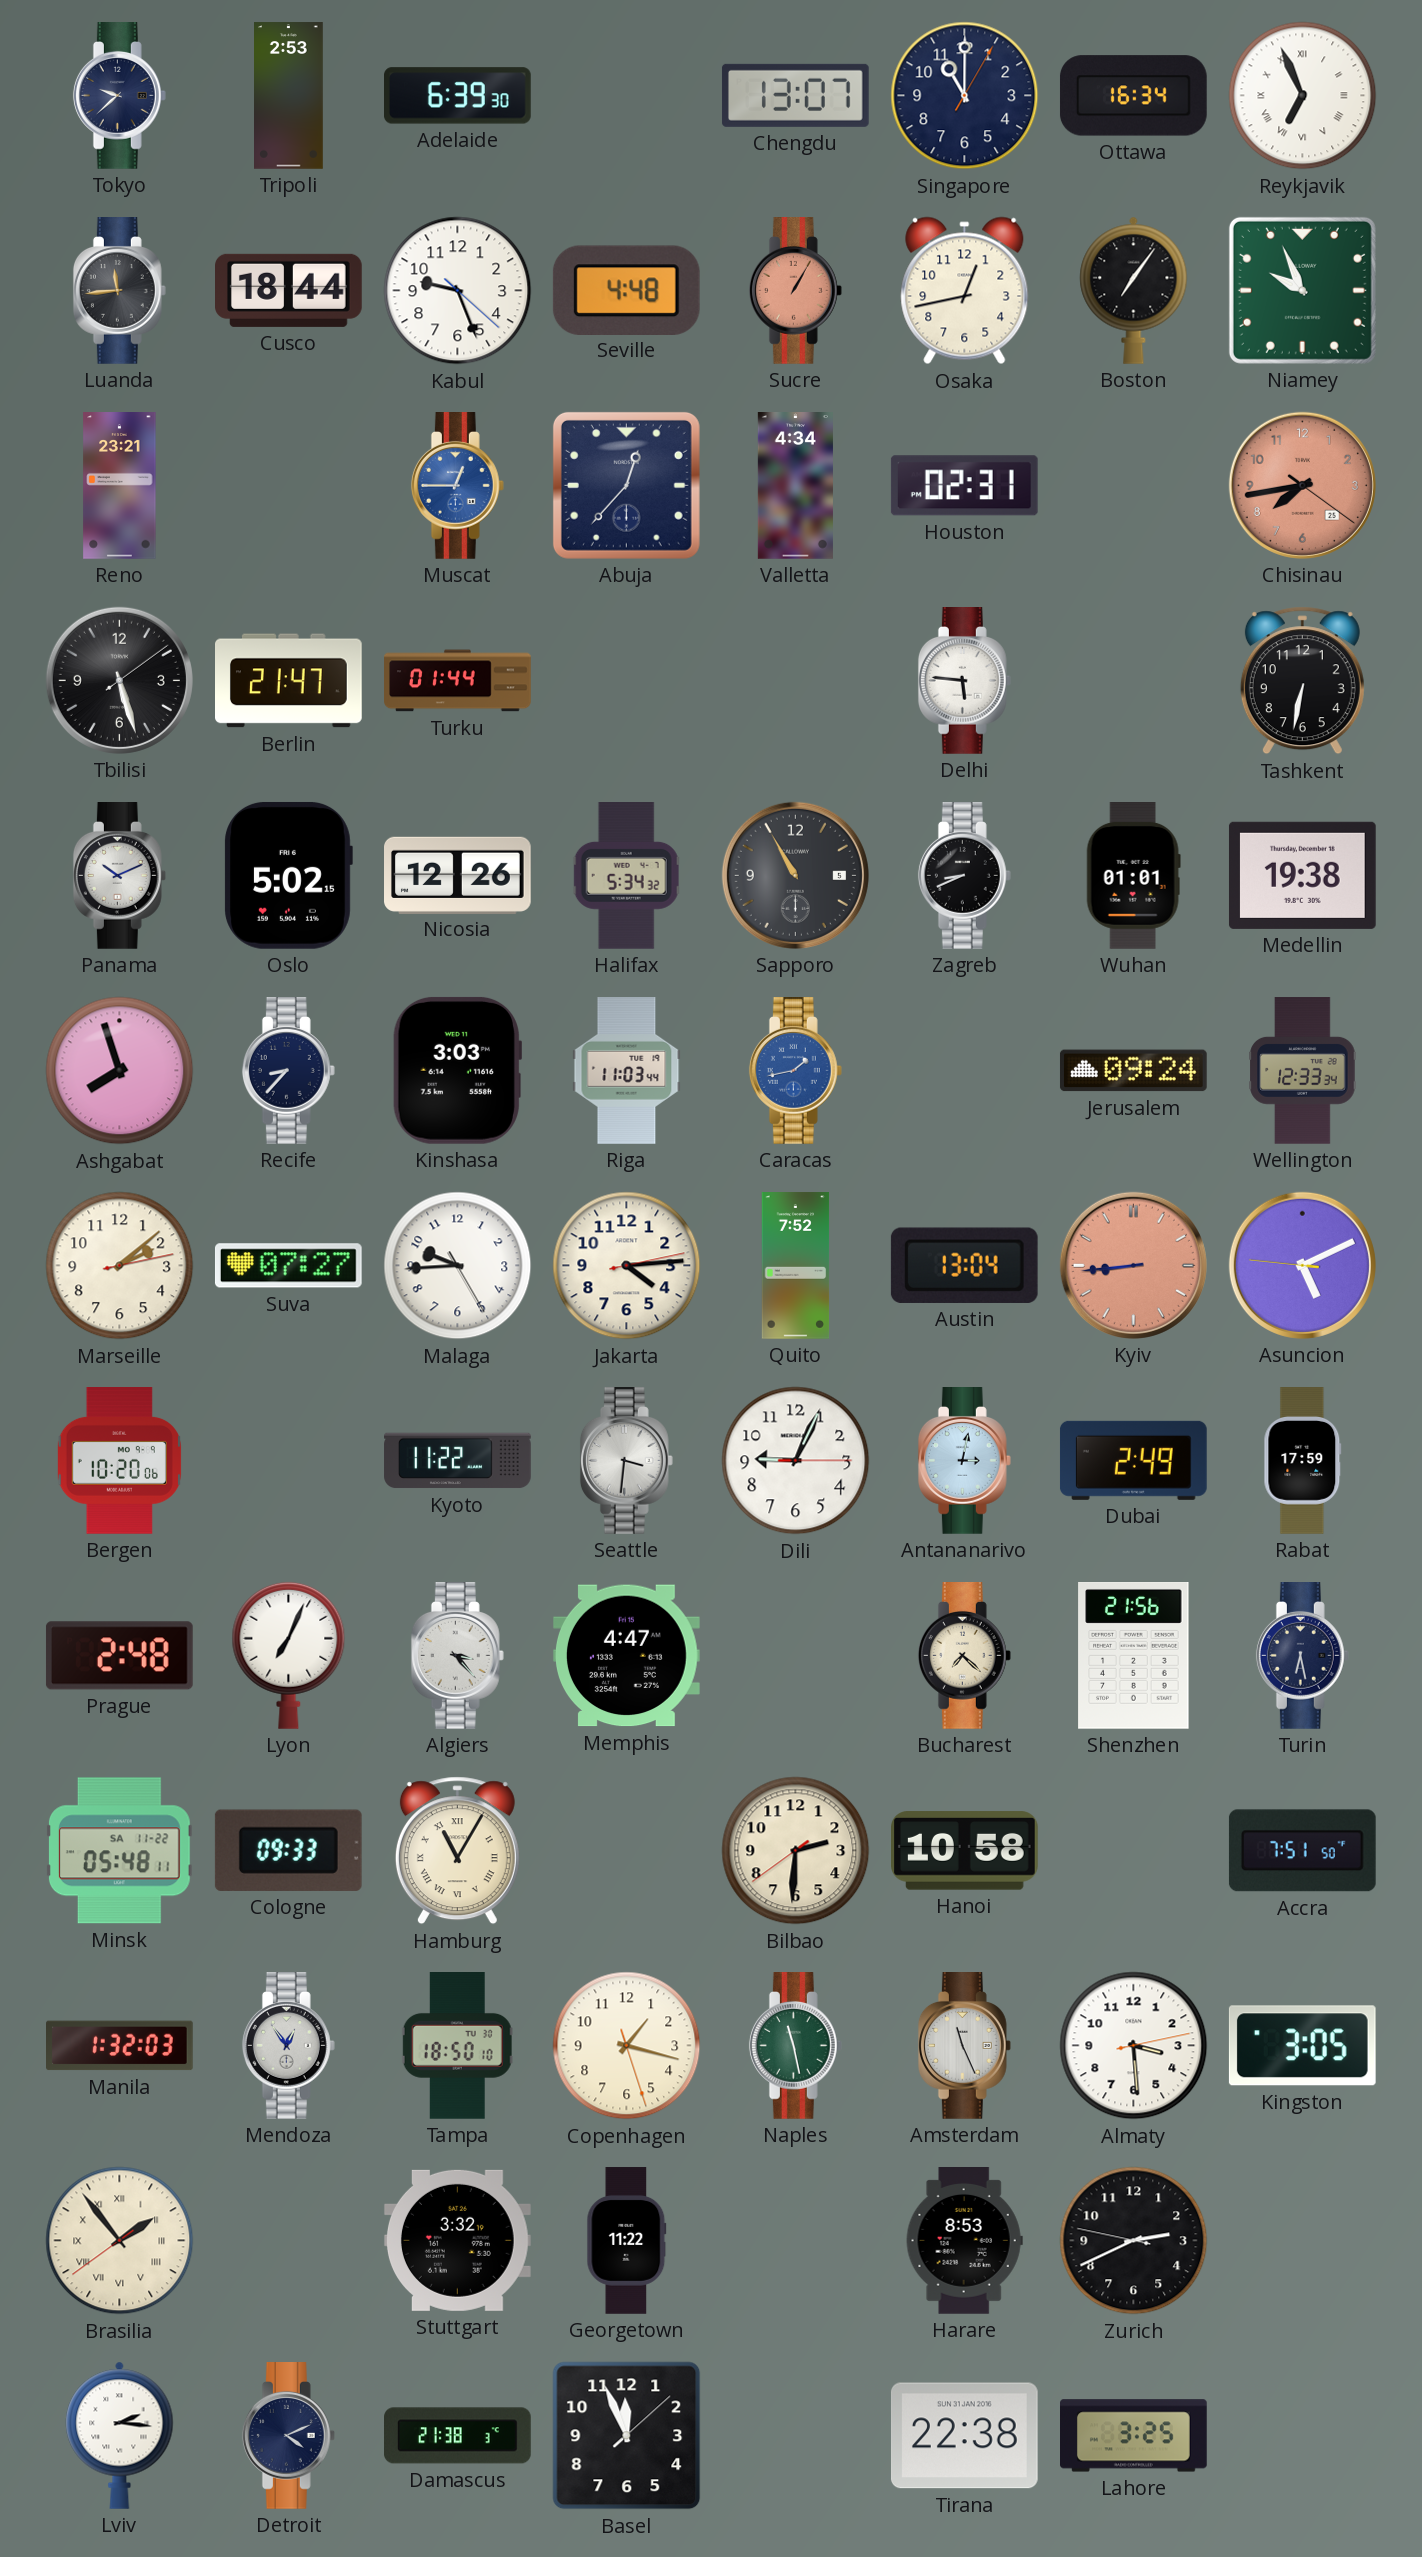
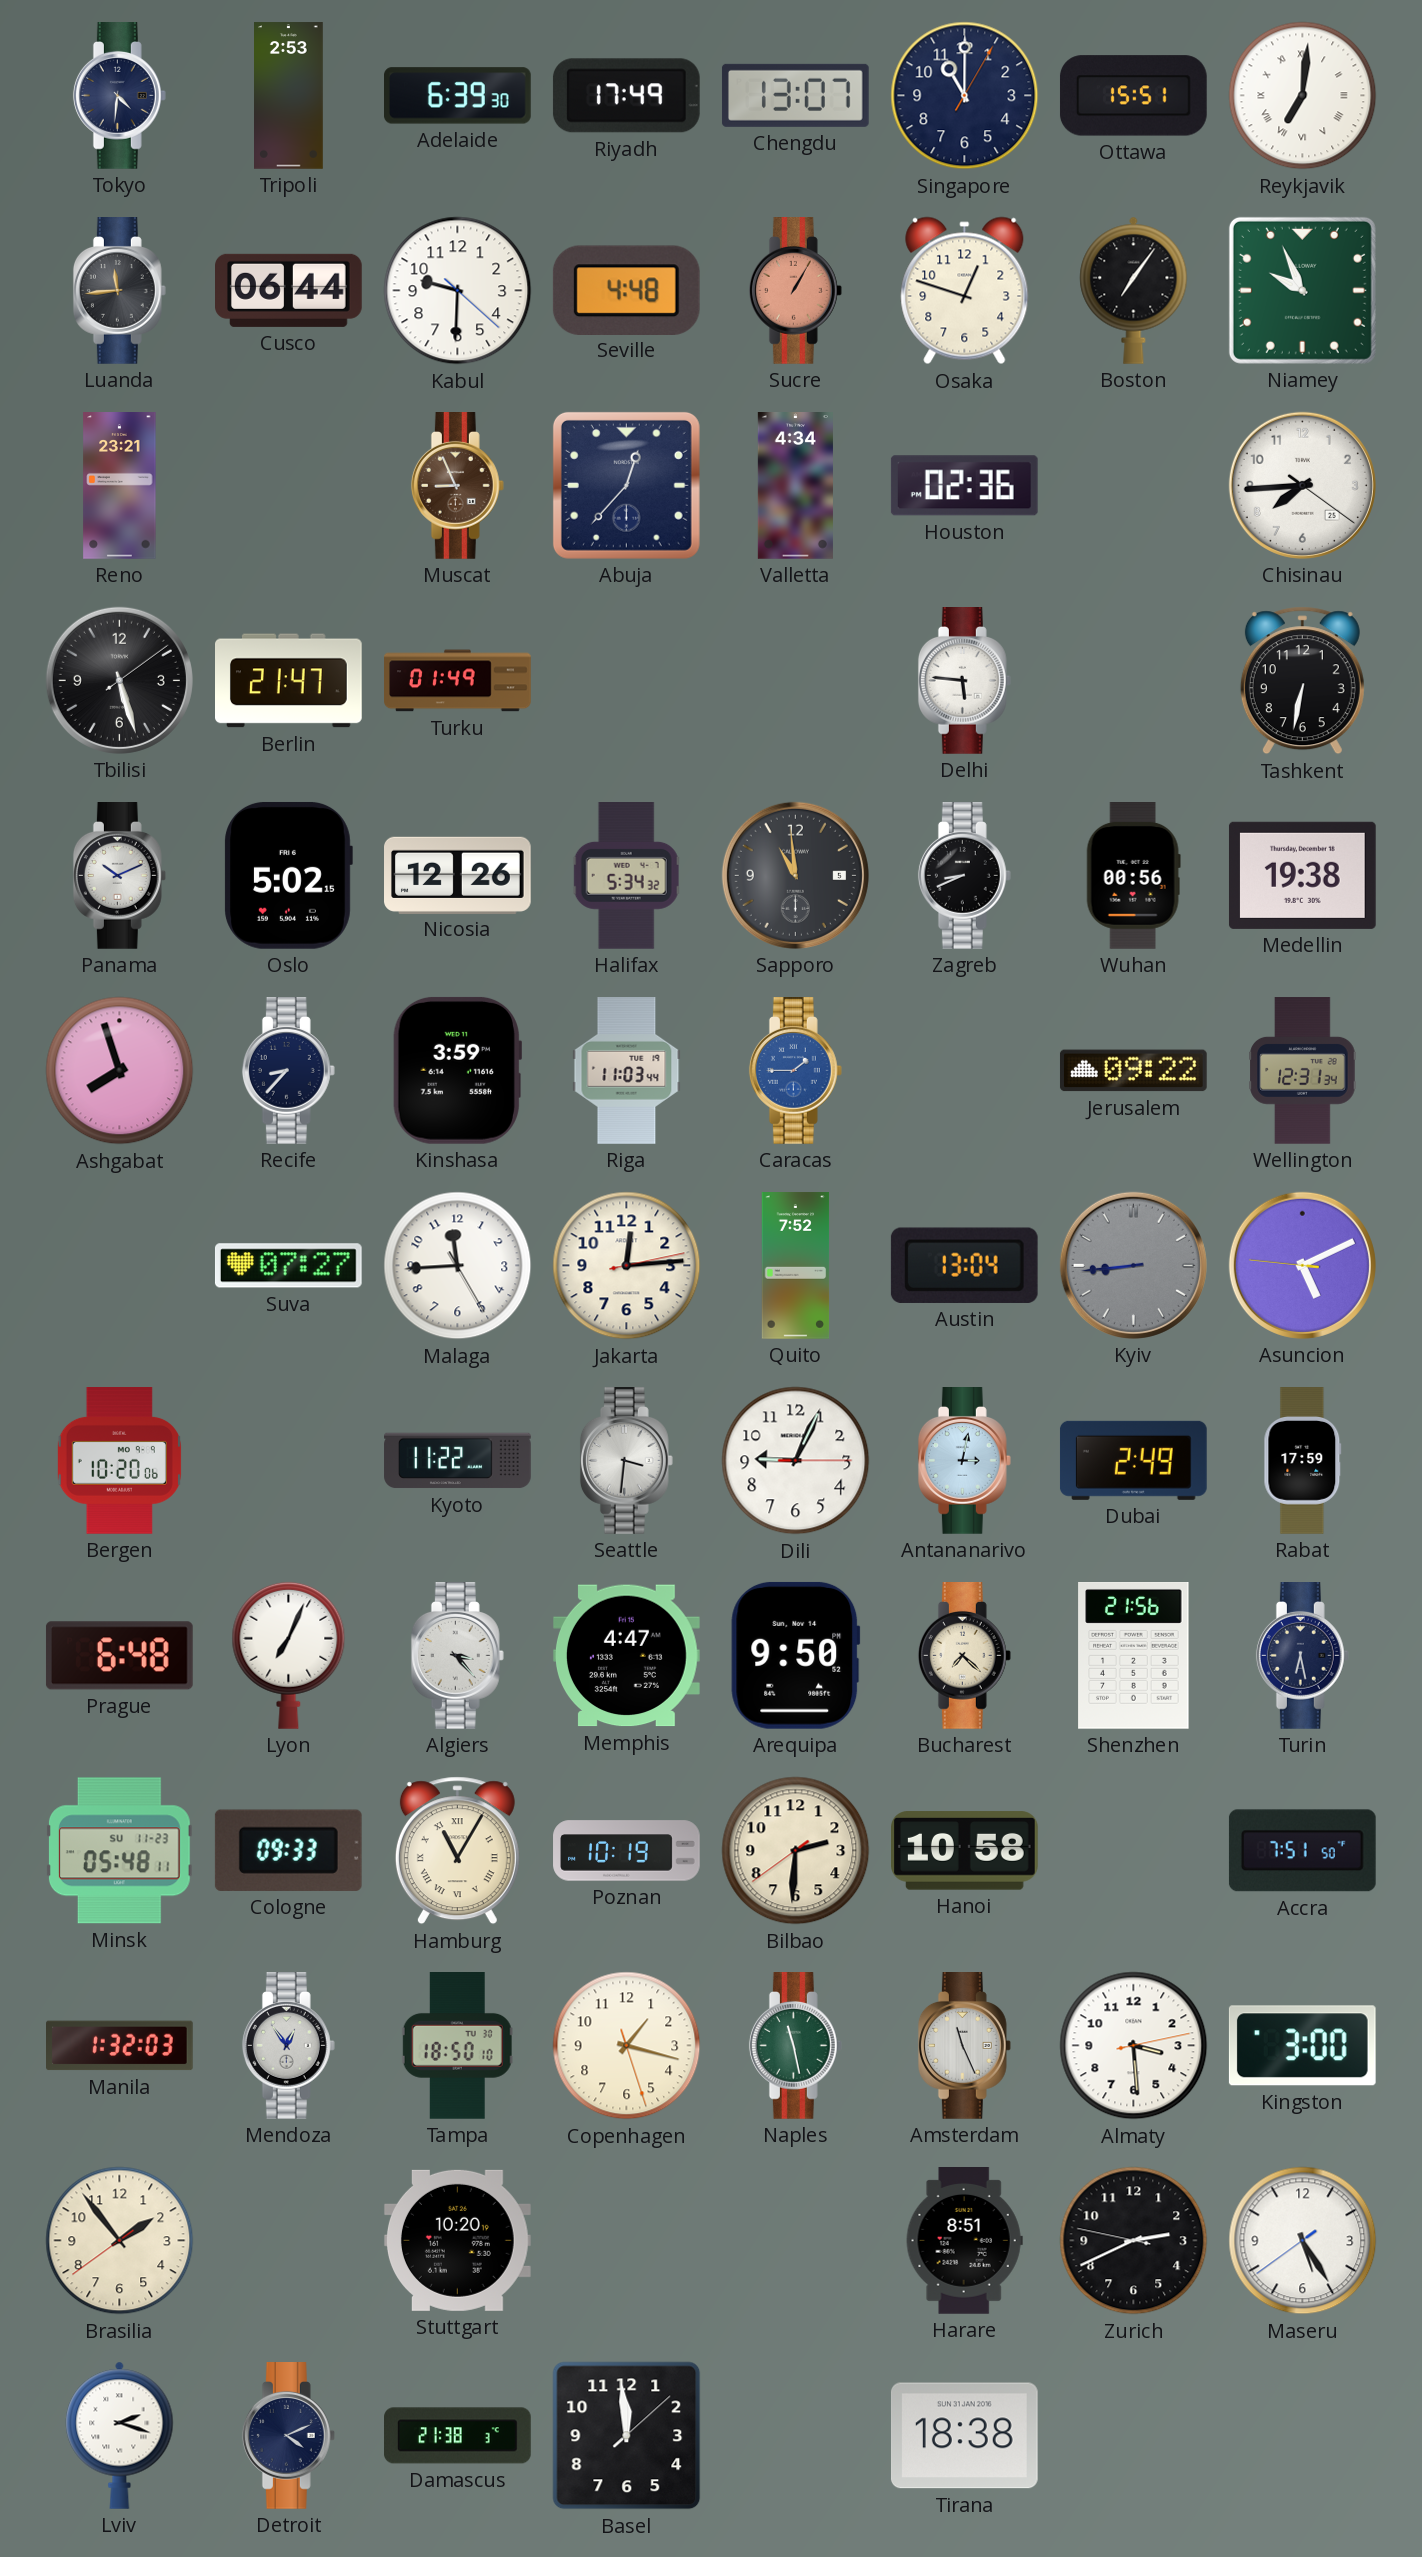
Tokyo: 9:38 -> 4:31
Riyadh: none -> 17:49
Ottawa: 16:34 -> 15:51
Reykjavik: 6:56 -> 7:01
Cusco: 18:44 -> 06:44
Kabul: 9:26 -> 9:30
Osaka: 12:43 -> 12:48
Muscat: 12:45 -> 8:56
Muscat dial: blue -> brown
Houston: 02:31 -> 02:36
Chisinau: 7:43 -> 7:44
Chisinau dial: salmon -> white
Turku: 01:44 -> 01:49
Sapporo: 10:55 -> 10:59
Wuhan: 01:01 -> 00:56
Kinshasa: 3:03 -> 3:59
Caracas: 1:43 -> 1:45
Jerusalem: 09:24 -> 09:22
Wellington: 12:33 -> 12:31
Marseille: 2:08 -> none
Malaga: 9:44 -> 11:44
Jakarta: 4:14 -> 12:14
Kyiv dial: salmon -> grey
Prague: 2:48 -> 6:48
Arequipa: none -> 9:50
Minsk date: SA 11-22 -> SU 11-23
Poznan: none -> 10:19
Kingston: 3:05 -> 3:00
Brasilia numerals: Roman -> Arabic
Stuttgart: 3:32 -> 10:20
Georgetown: 11:22 -> none
Harare: 8:53 -> 8:51
Maseru: none -> 5:24
Lviv: 2:16 -> 2:18
Basel: 11:56 -> 11:59
Tirana: 22:38 -> 18:38
Lahore: 3:25 -> none
